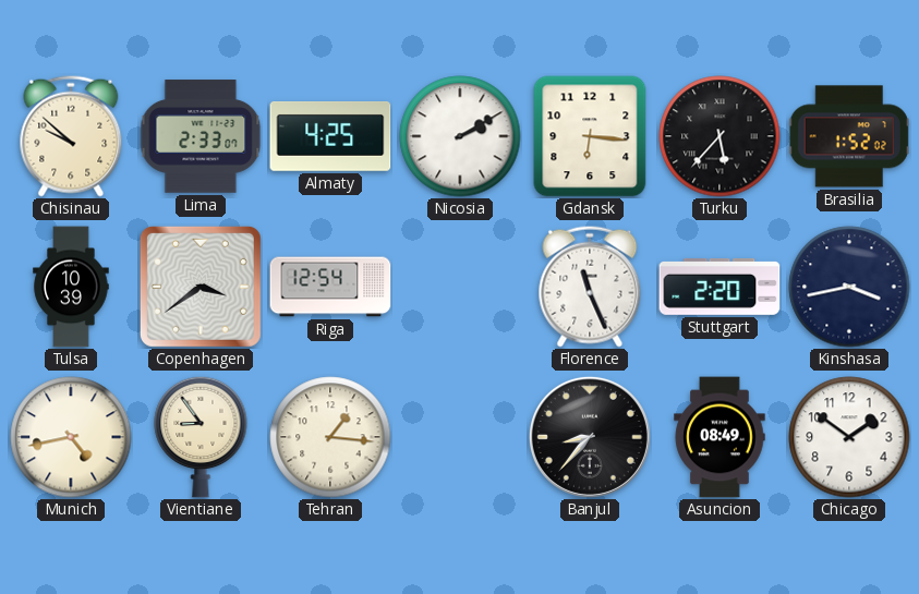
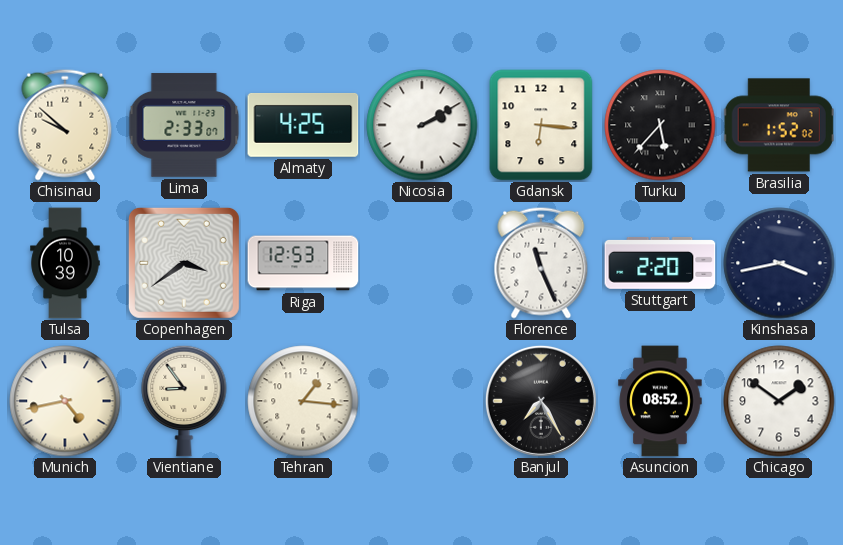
Riga: 12:54 -> 12:53
Banjul: 8:37 -> 7:25
Asuncion: 08:49 -> 08:52
